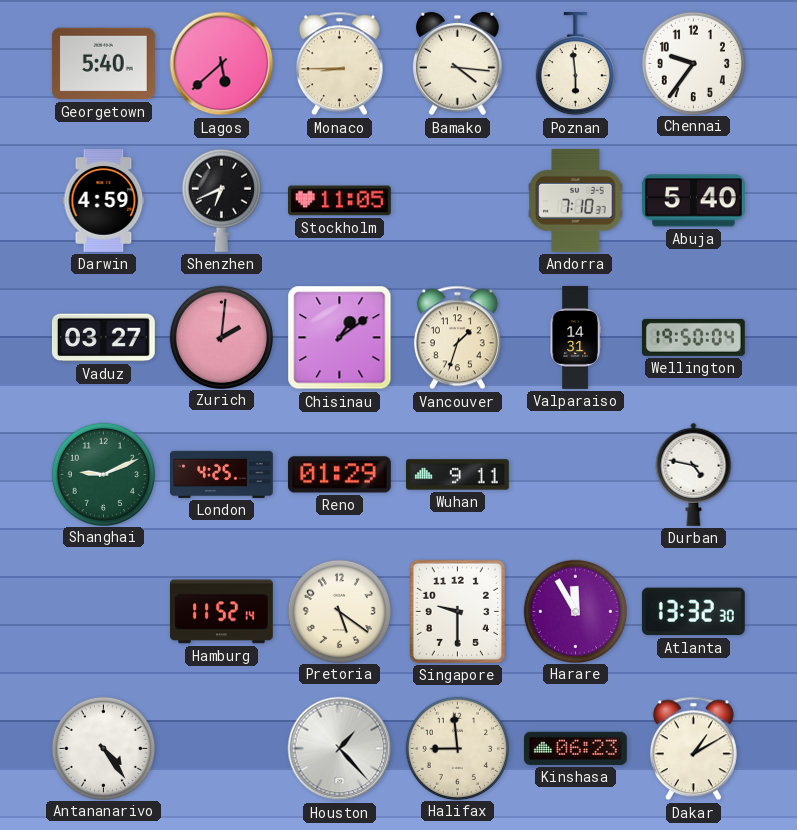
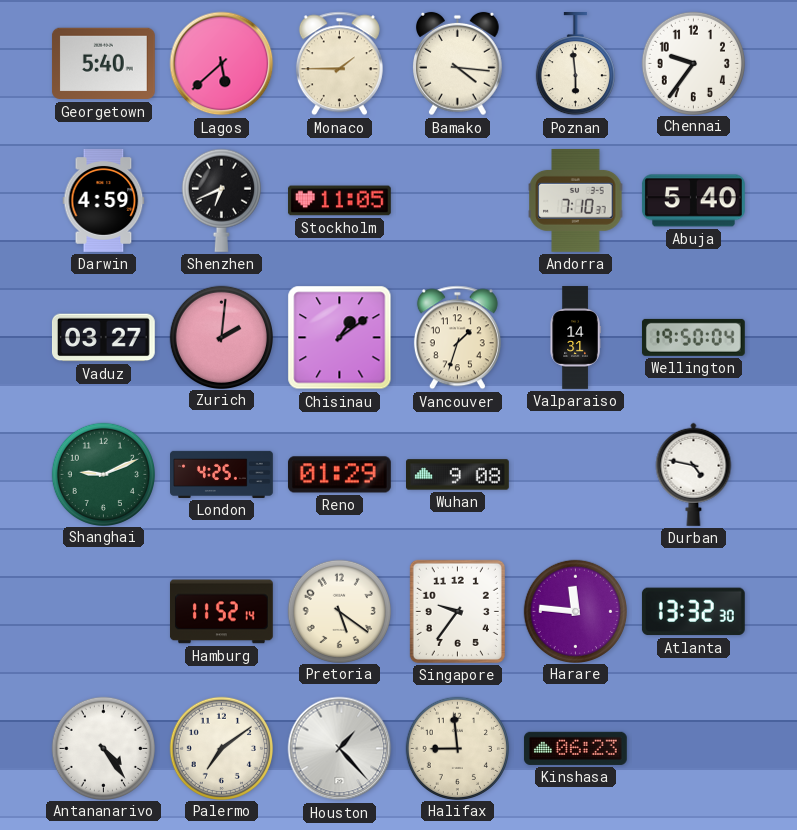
Monaco: 8:45 -> 1:45
Wuhan: 9:11 -> 9:08
Singapore: 9:30 -> 9:36
Harare: 11:55 -> 11:46
Palermo: none -> 7:09
Dakar: 1:10 -> none
